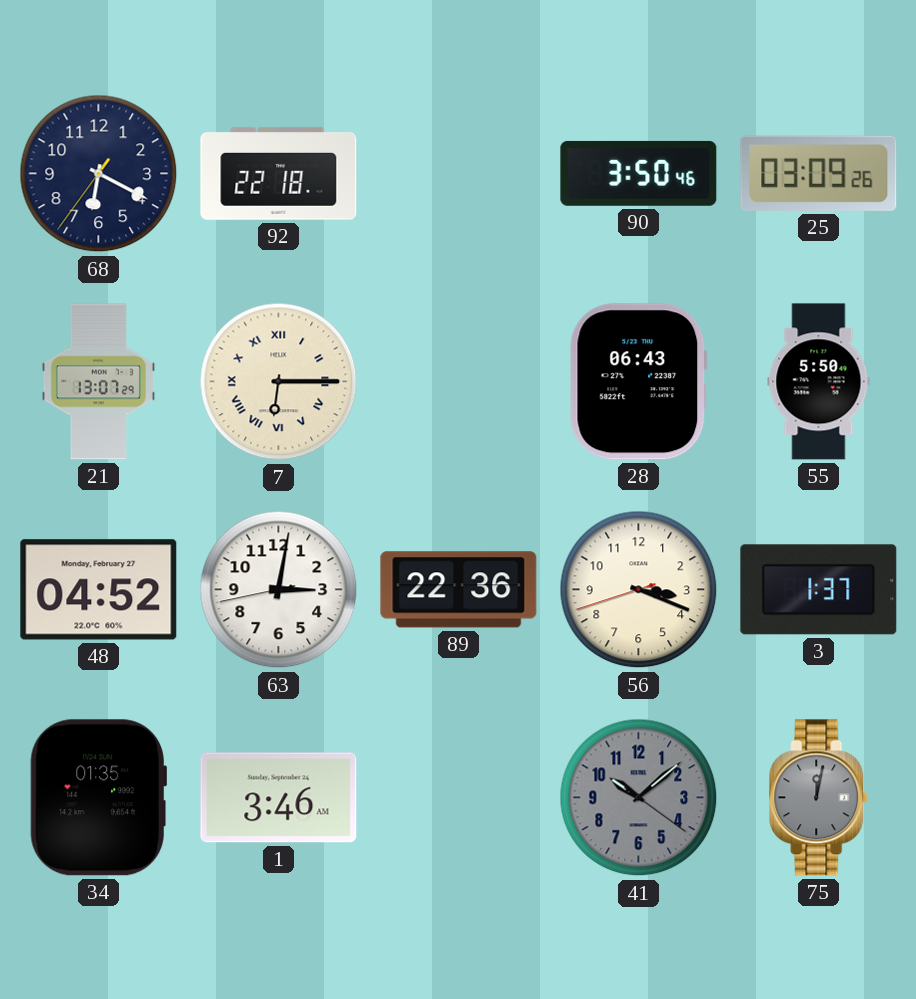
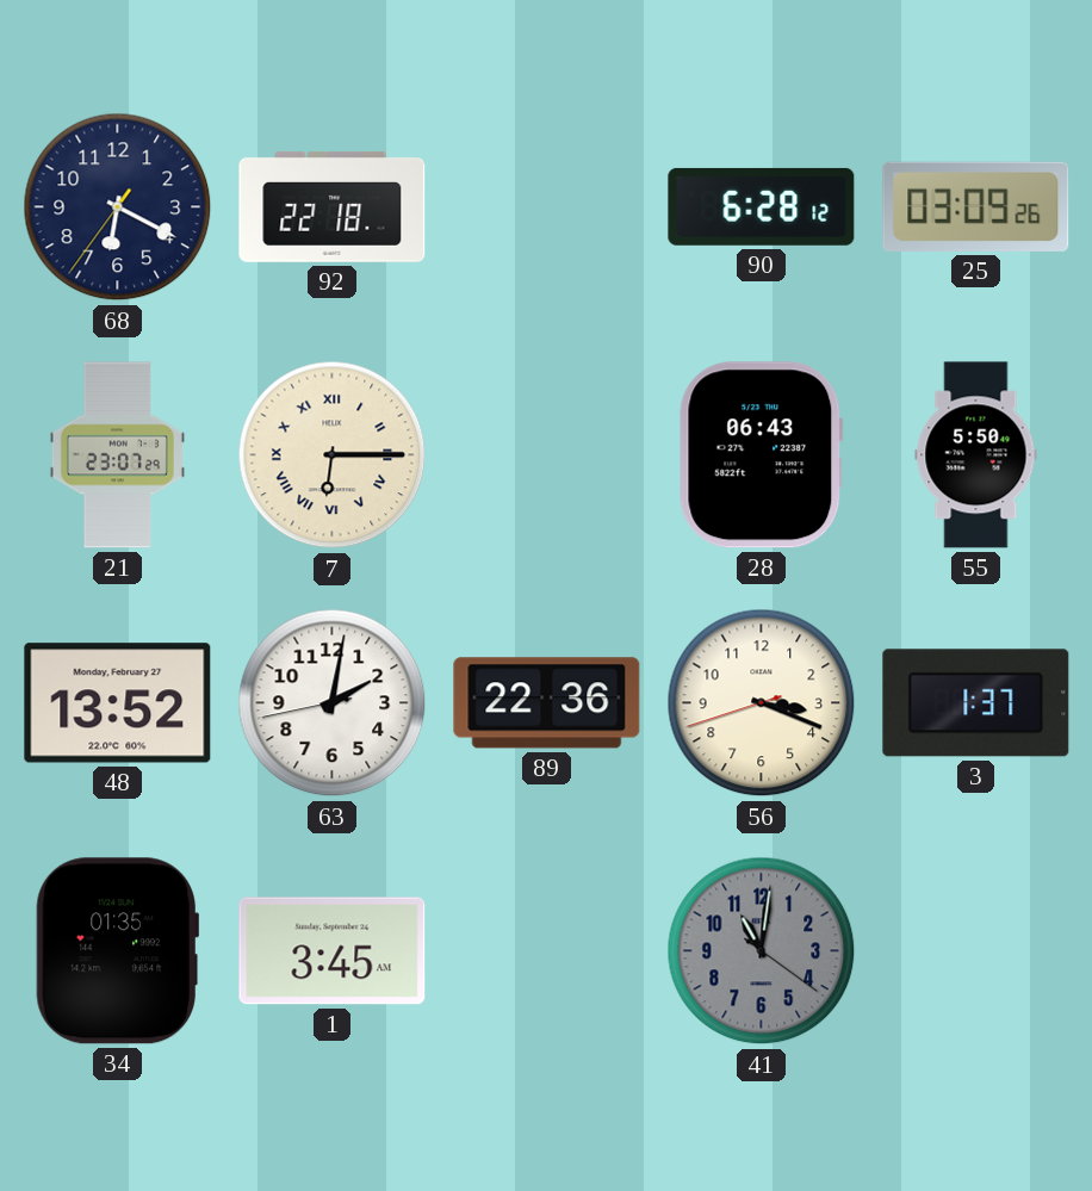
90: 3:50 -> 6:28
21: 13:07 -> 23:07
48: 04:52 -> 13:52
63: 3:01 -> 2:01
1: 3:46 -> 3:45
41: 10:08 -> 11:01
75: 12:02 -> none
